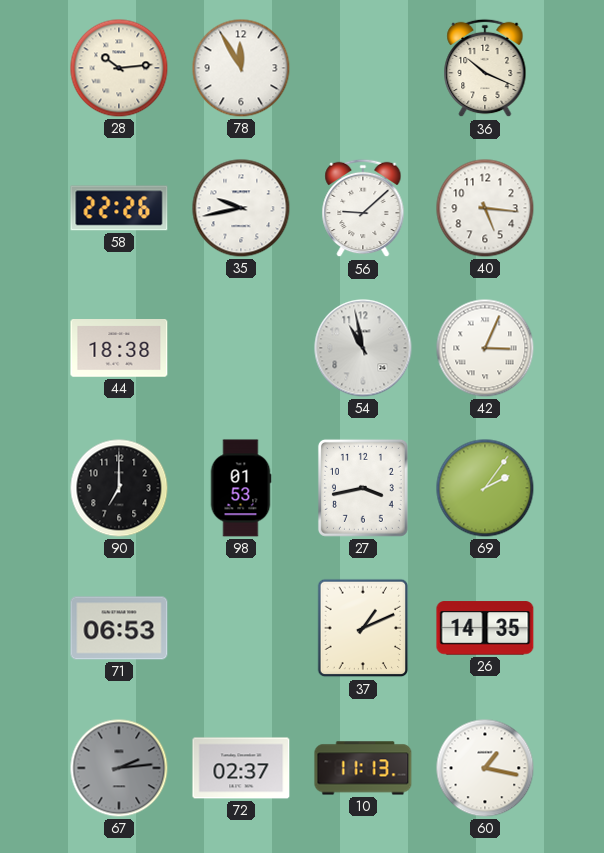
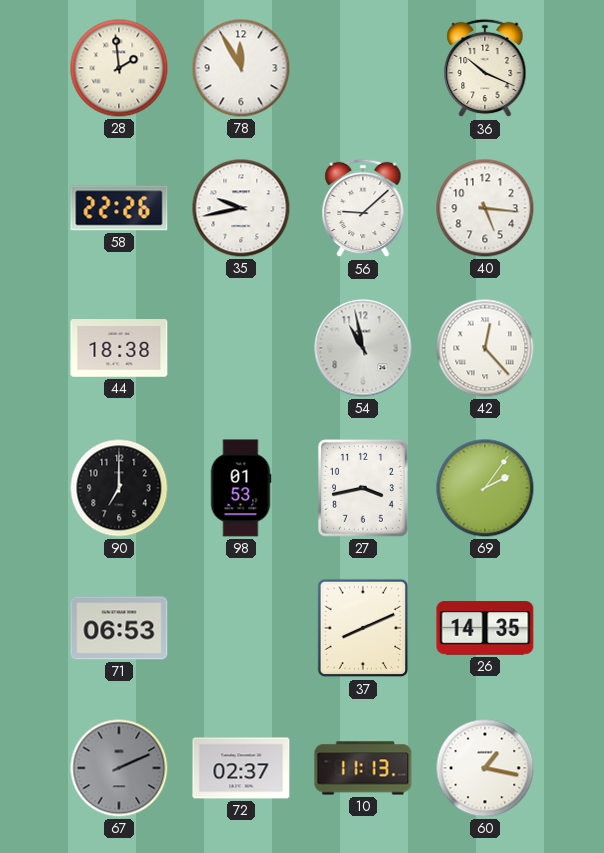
28: 10:14 -> 1:59
42: 3:04 -> 12:23
37: 1:11 -> 8:11
67: 2:14 -> 2:11
